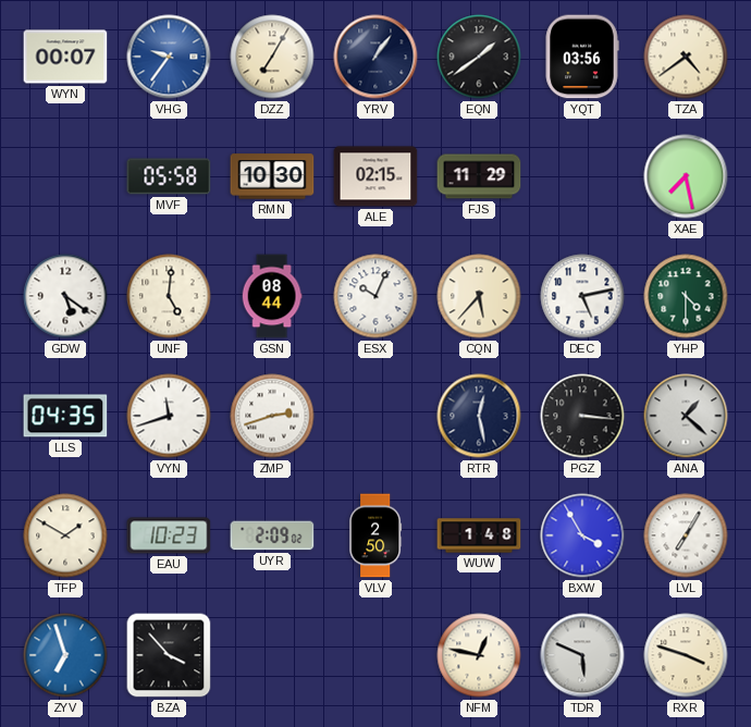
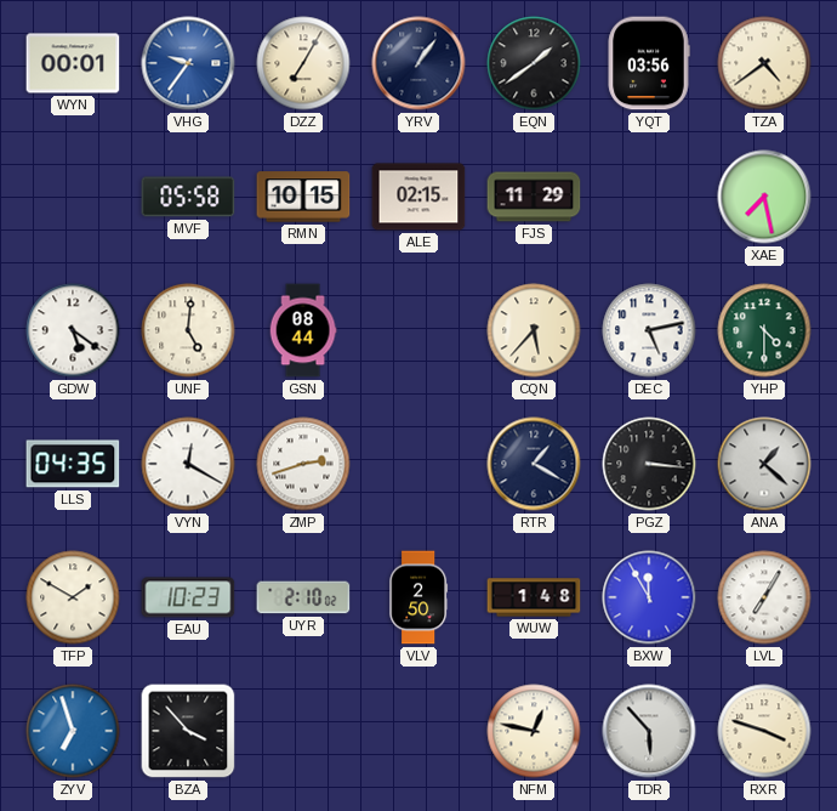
WYN: 00:07 -> 00:01
RMN: 10:30 -> 10:15
ESX: 10:04 -> none
VYN: 11:42 -> 12:20
RTR: 12:28 -> 1:20
UYR: 2:09 -> 2:10
BXW: 3:55 -> 11:55
TDR: 5:49 -> 5:53
